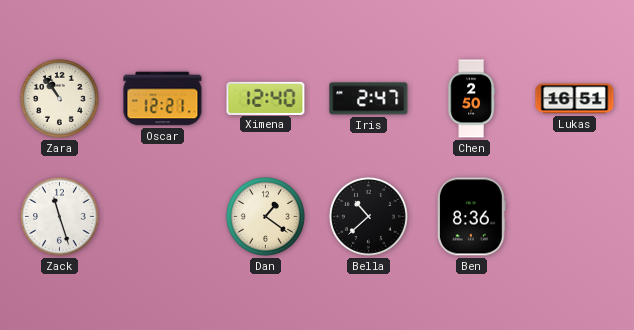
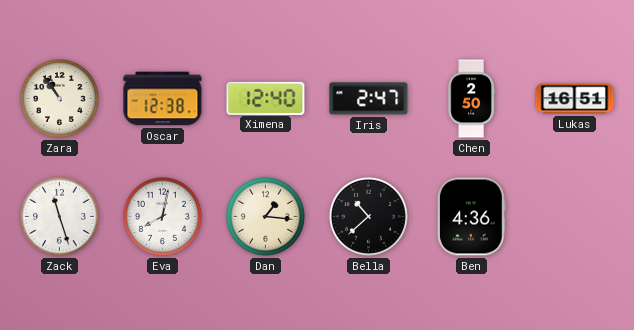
Oscar: 12:21 -> 12:38
Eva: none -> 8:02
Dan: 1:21 -> 1:16
Ben: 8:36 -> 4:36
